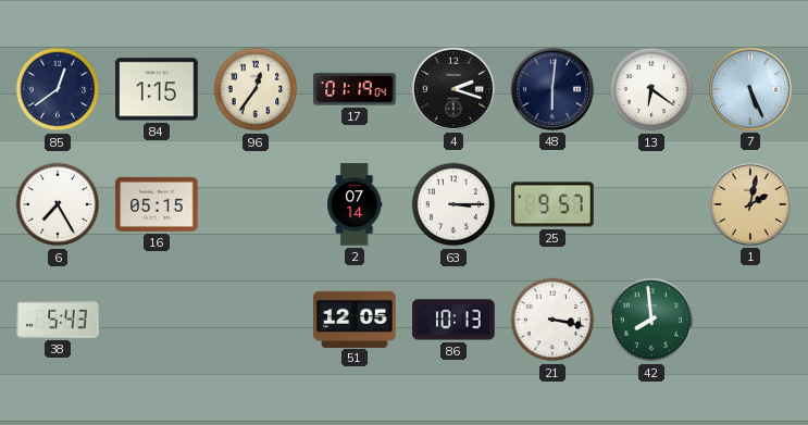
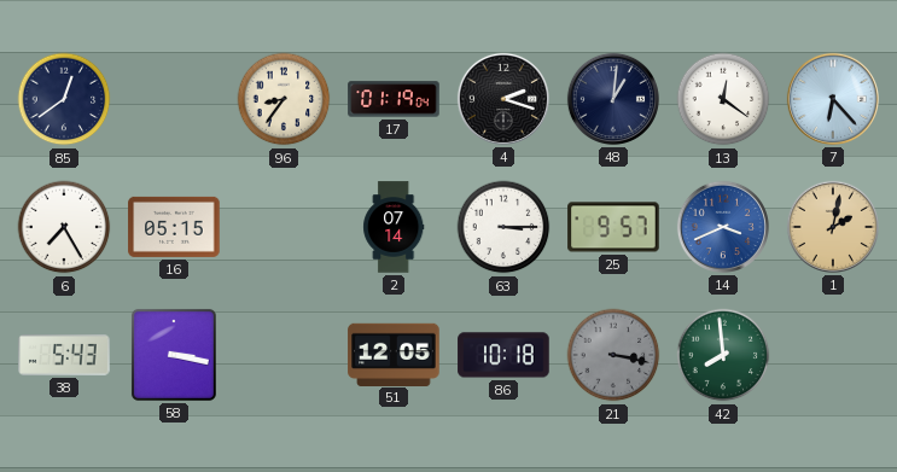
84: 1:15 -> none
96: 12:36 -> 8:36
48: 6:01 -> 1:01
13: 6:21 -> 12:21
7: 5:26 -> 6:23
14: none -> 3:41
58: none -> 3:17
86: 10:13 -> 10:18
21 dial: white -> grey
